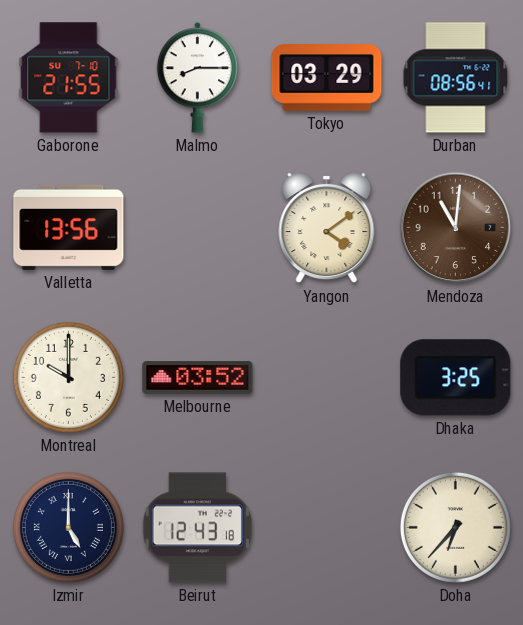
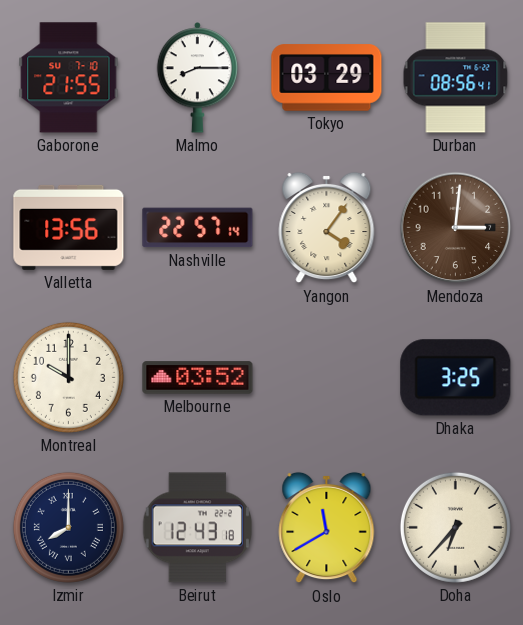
Nashville: none -> 22:57
Yangon: 4:09 -> 4:06
Mendoza: 11:01 -> 3:01
Izmir: 5:00 -> 8:00
Oslo: none -> 11:40
